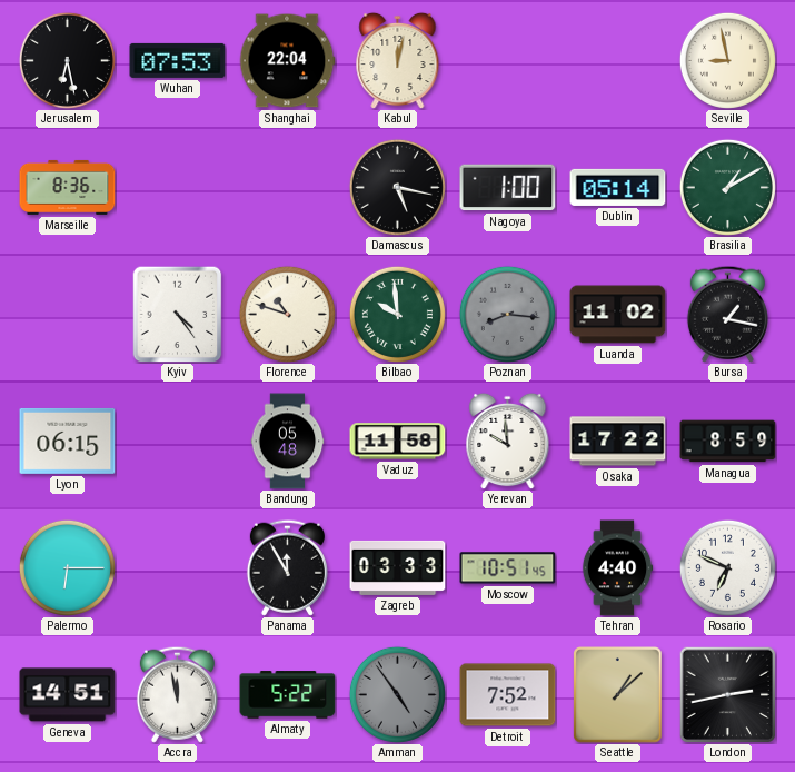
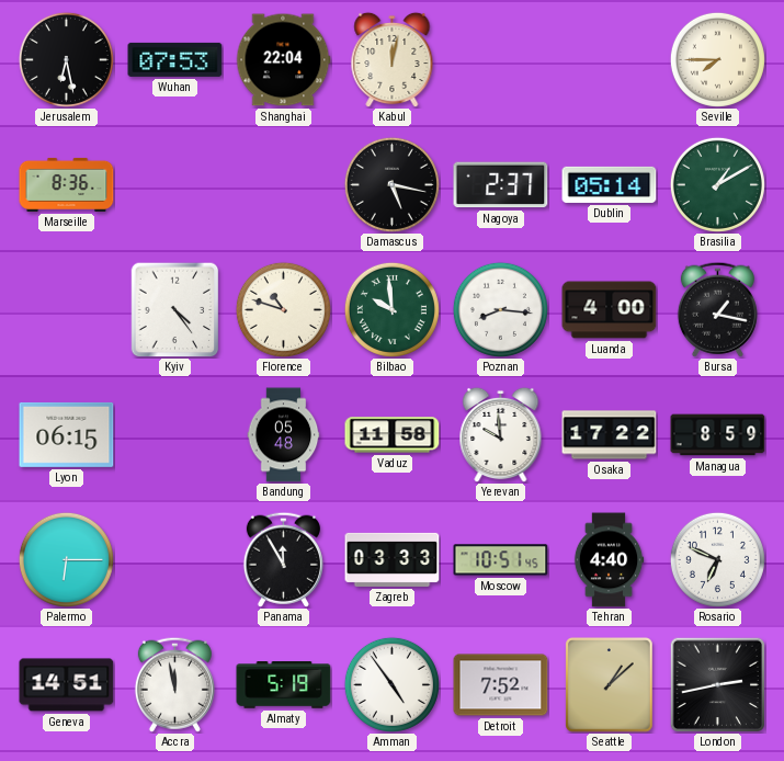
Seville: 8:58 -> 7:45
Nagoya: 1:00 -> 2:37
Poznan dial: grey -> white
Luanda: 11:02 -> 4:00
Almaty: 5:22 -> 5:19
Amman dial: grey -> white
